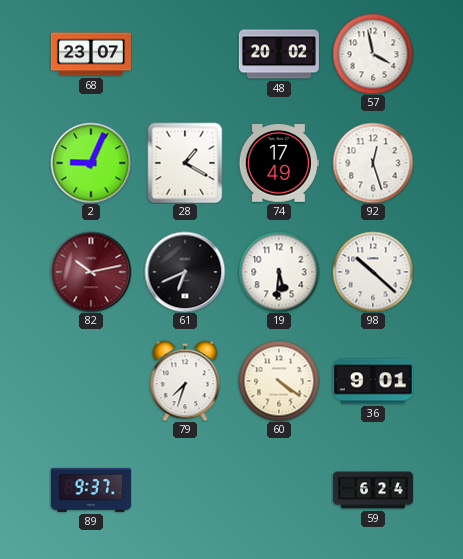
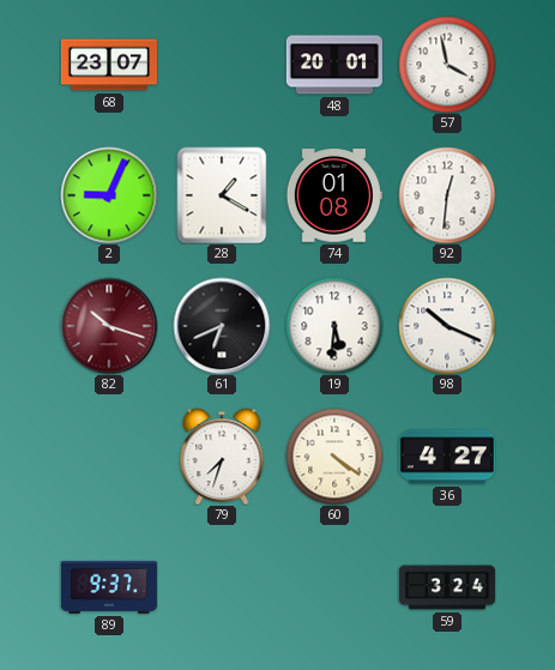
48: 20:02 -> 20:01
74: 17:49 -> 01:08
92: 12:27 -> 12:31
82: 10:13 -> 10:18
98: 10:22 -> 10:19
36: 9:01 -> 4:27
59: 6:24 -> 3:24
